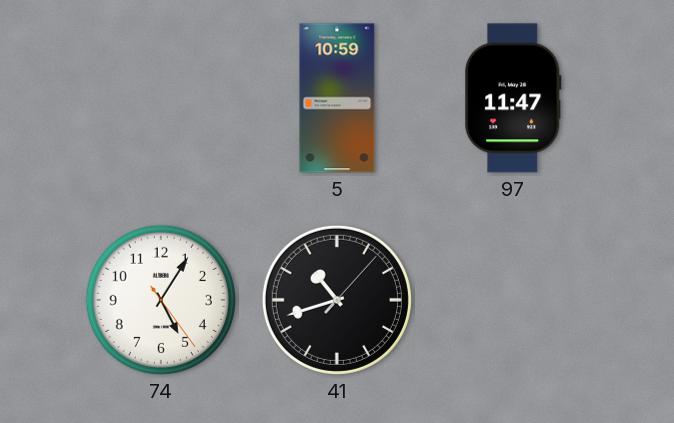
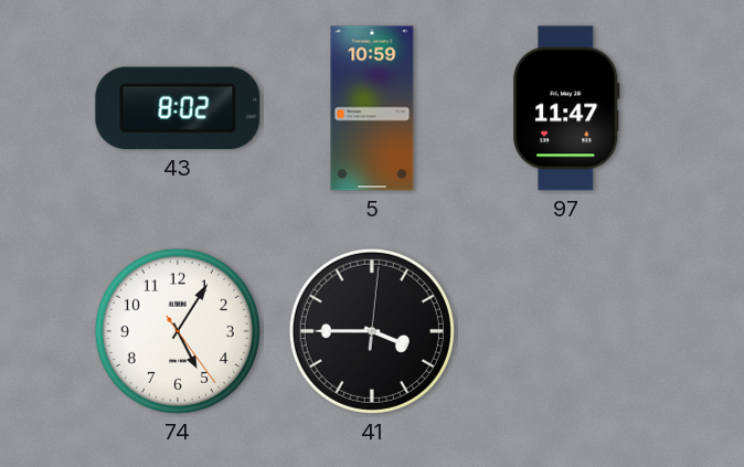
43: none -> 8:02
41: 10:42 -> 3:45
